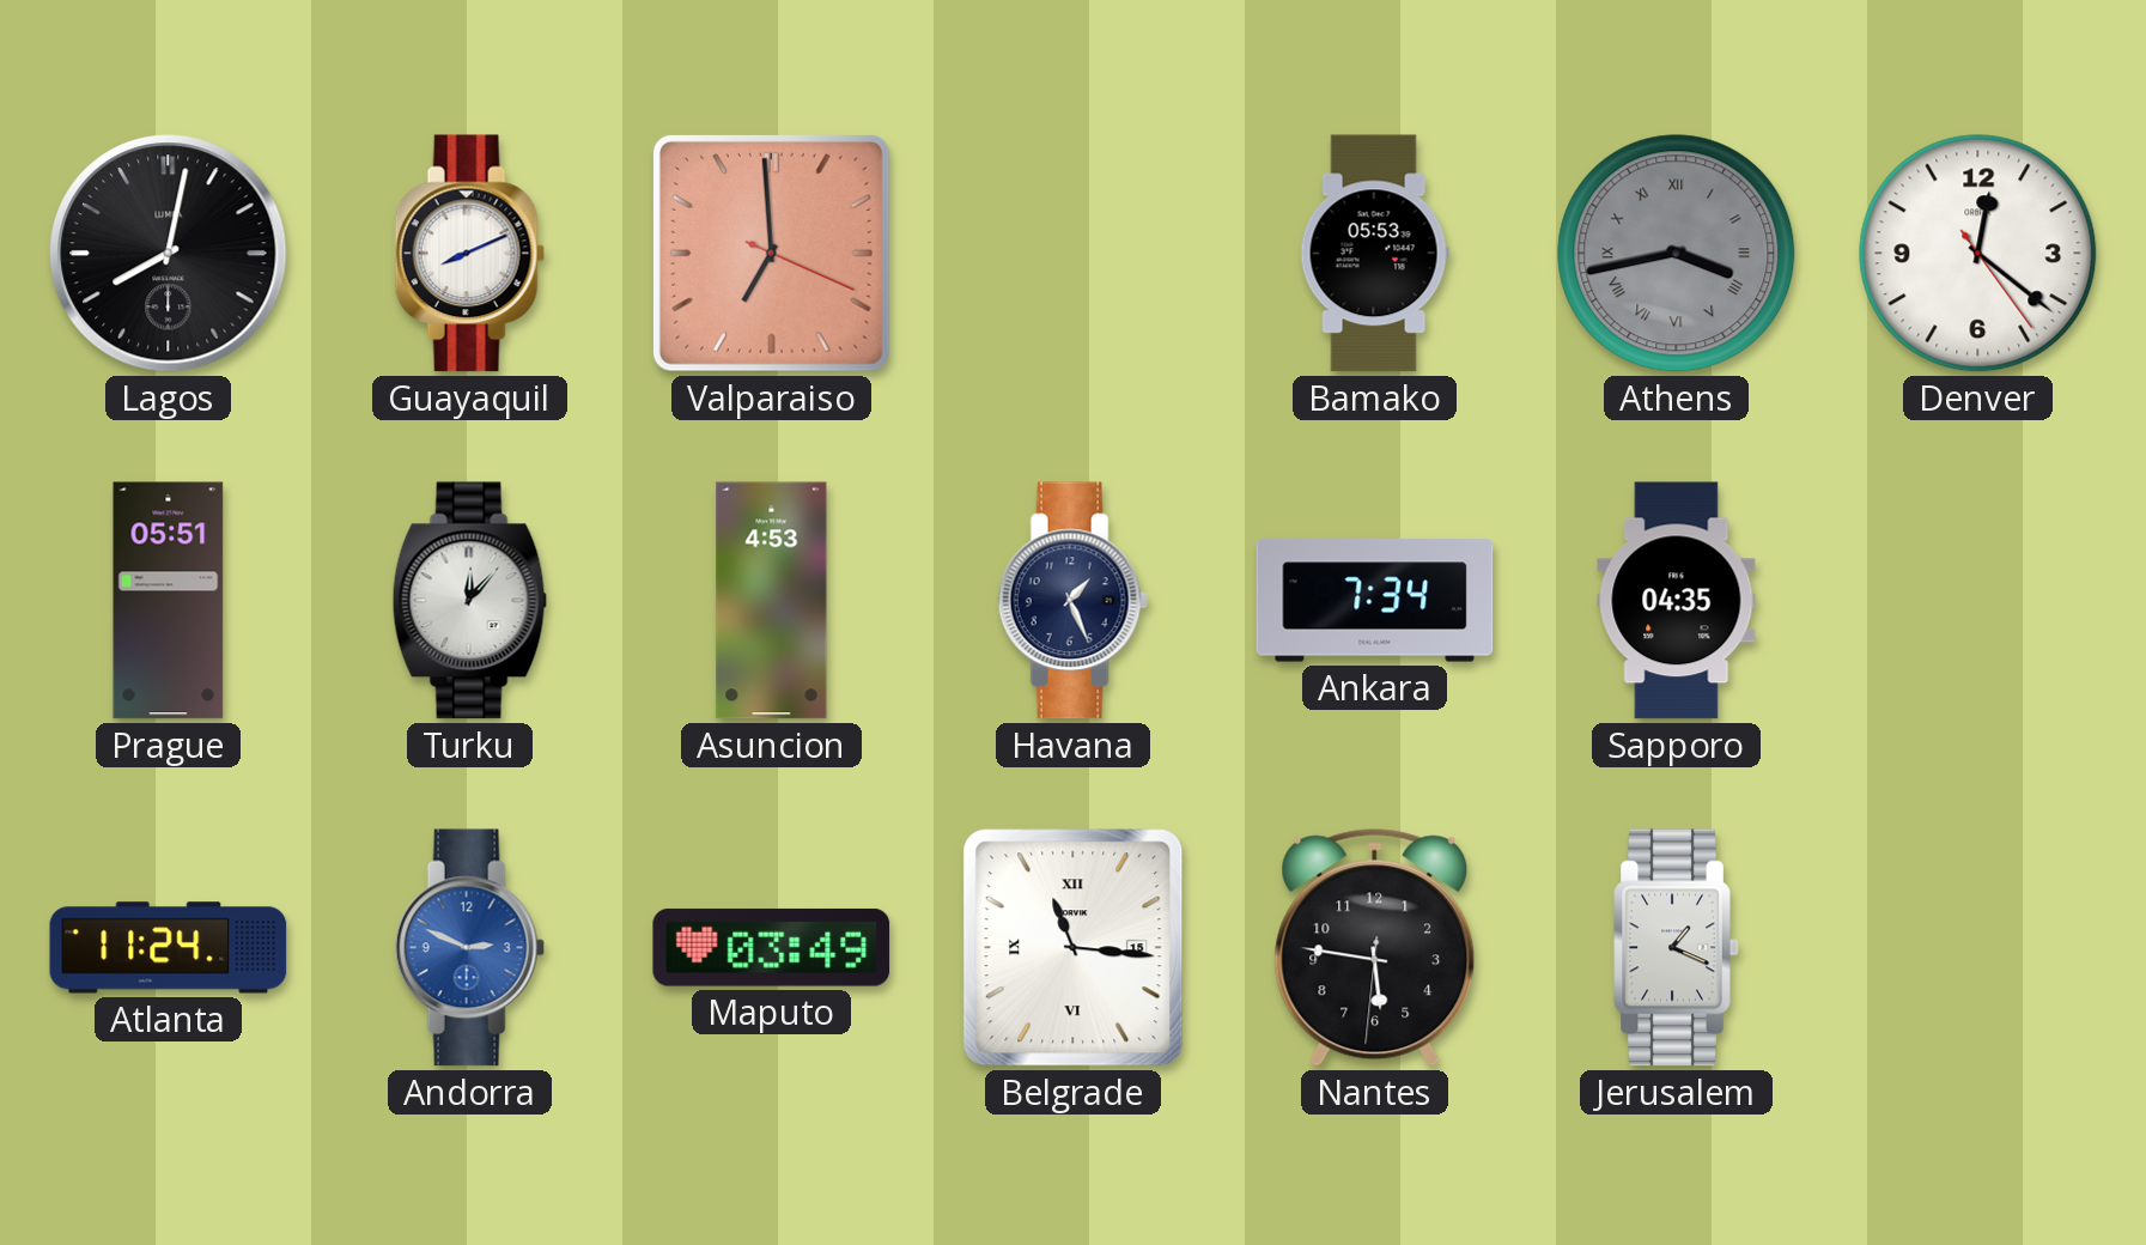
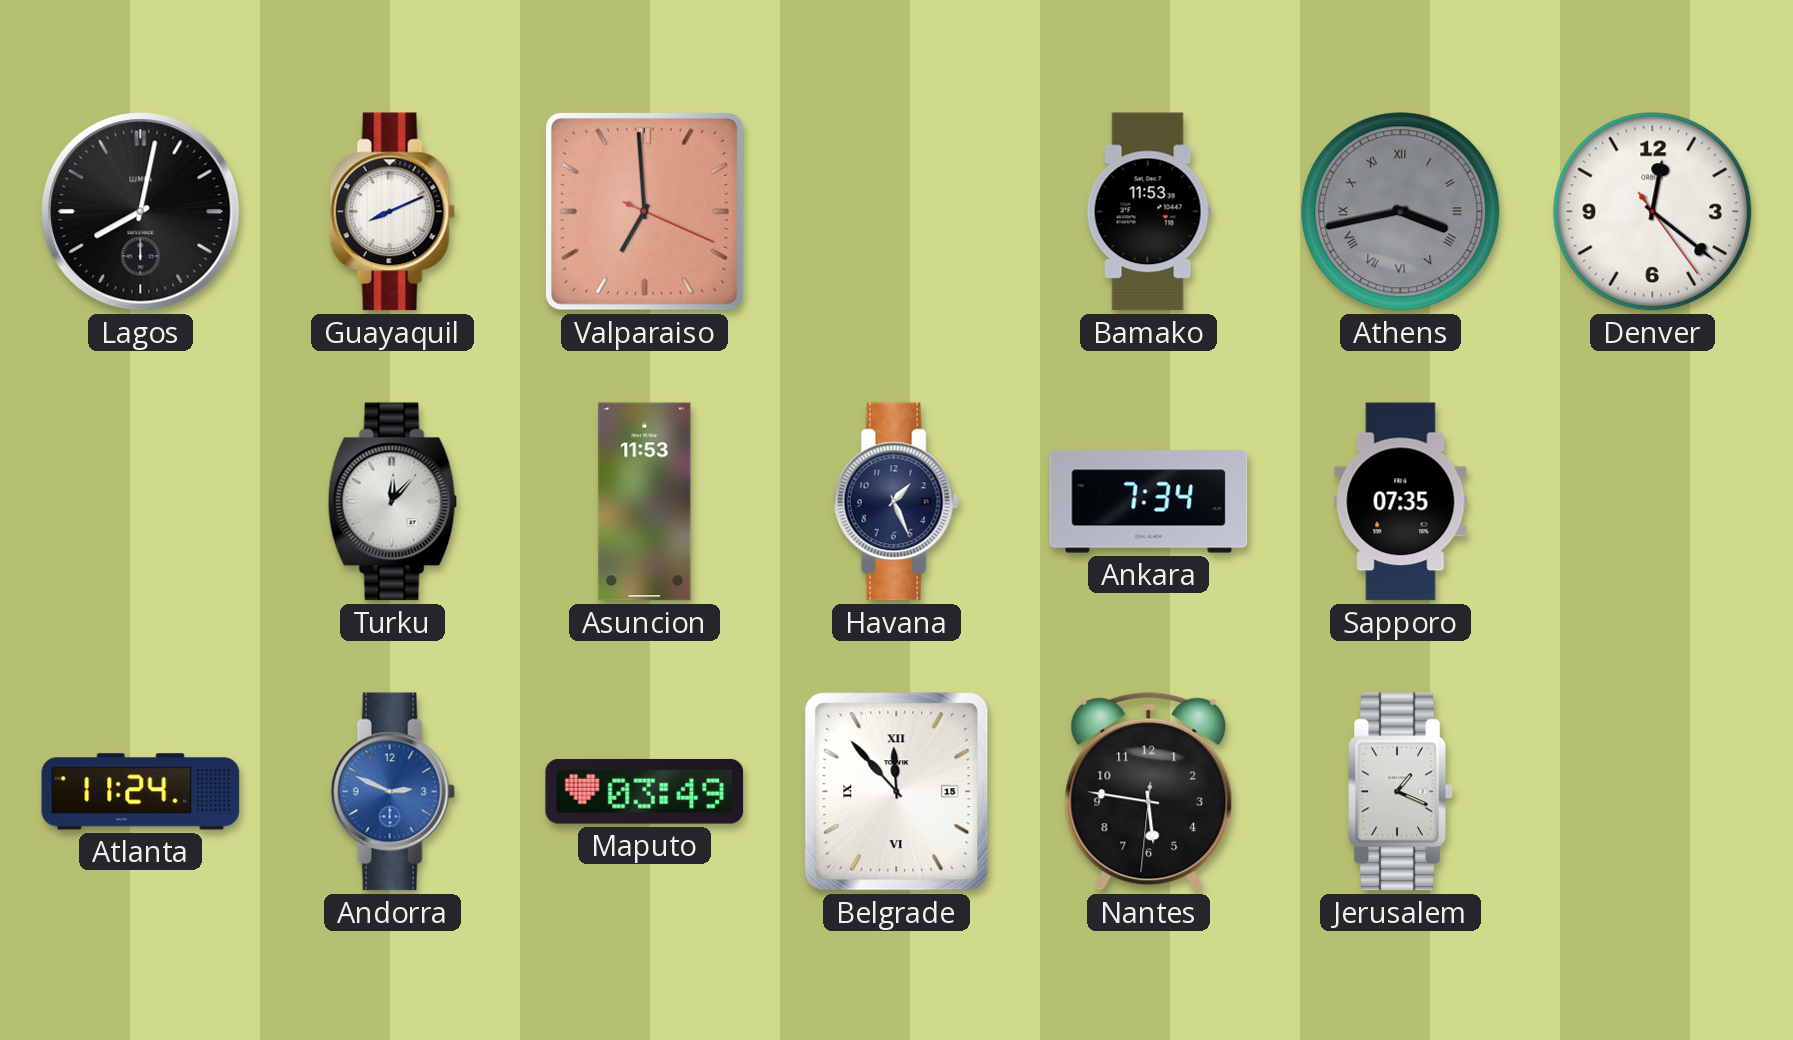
Bamako: 05:53 -> 11:53
Prague: 05:51 -> none
Asuncion: 4:53 -> 11:53
Sapporo: 04:35 -> 07:35
Belgrade: 11:16 -> 11:53
